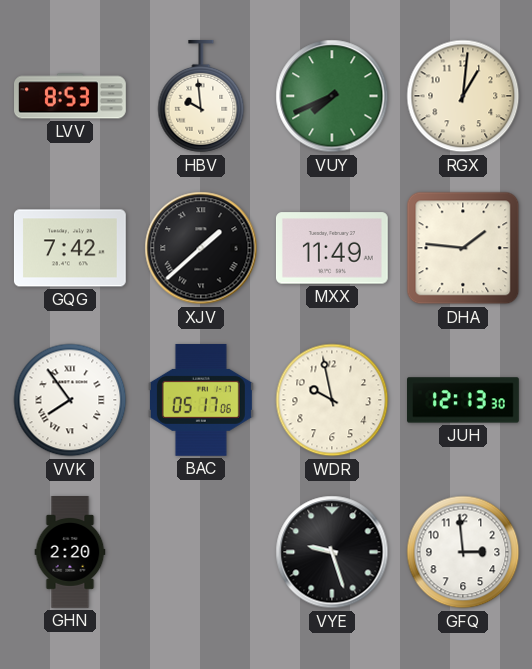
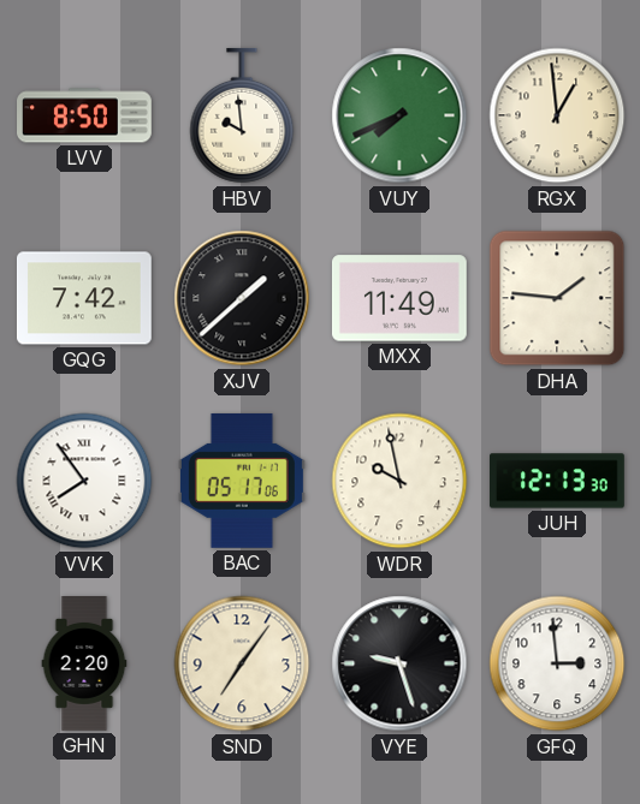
LVV: 8:53 -> 8:50
RGX: 1:01 -> 12:59
SND: none -> 7:06
